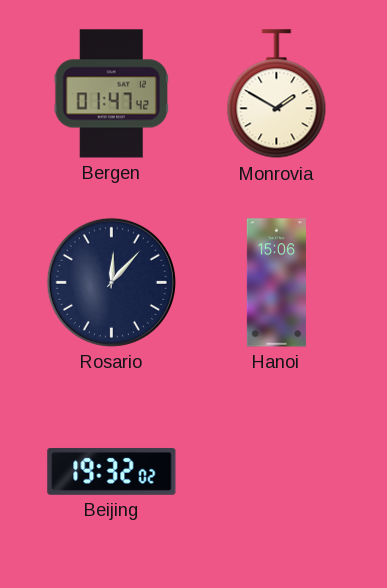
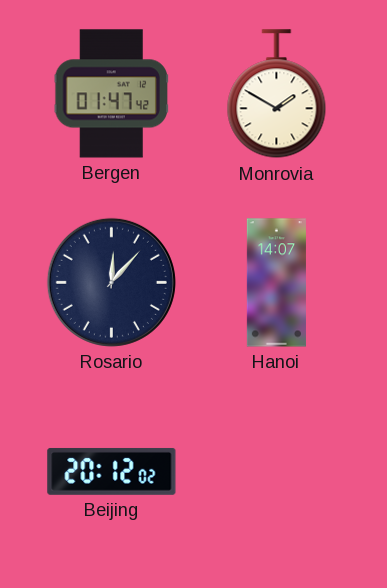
Hanoi: 15:06 -> 14:07
Beijing: 19:32 -> 20:12
